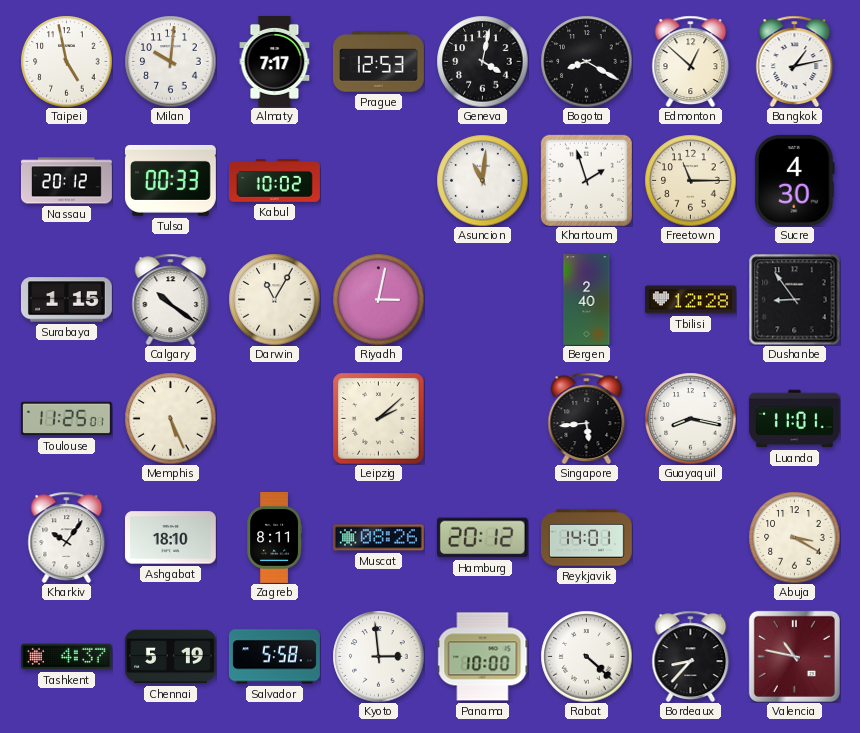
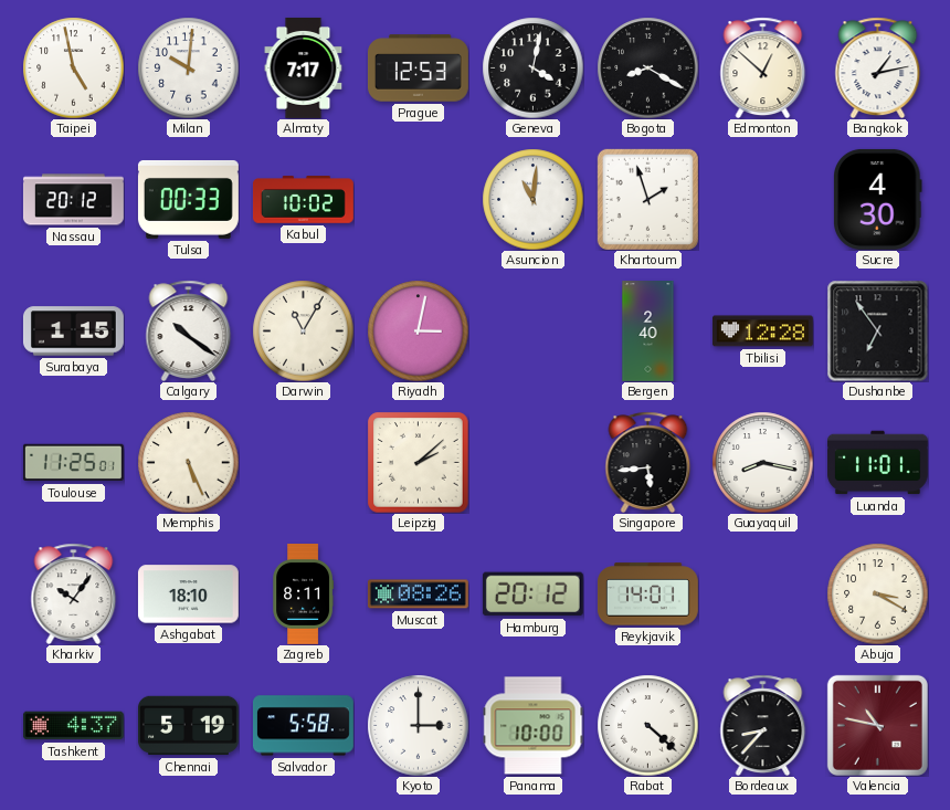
Freetown: 11:15 -> none
Dushanbe: 8:54 -> 6:54
Kyoto: 2:59 -> 3:00
